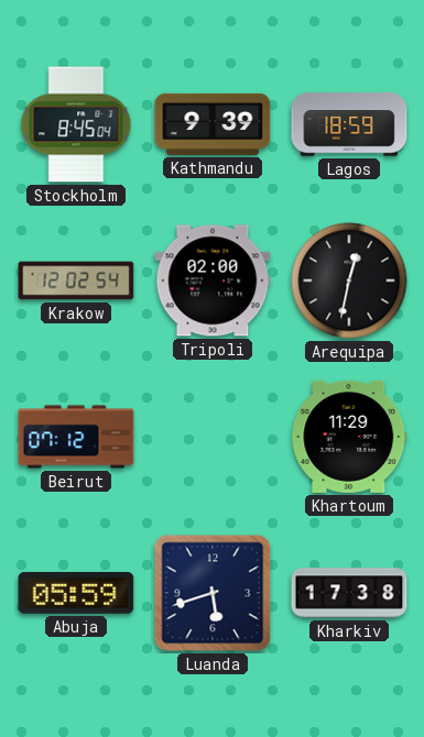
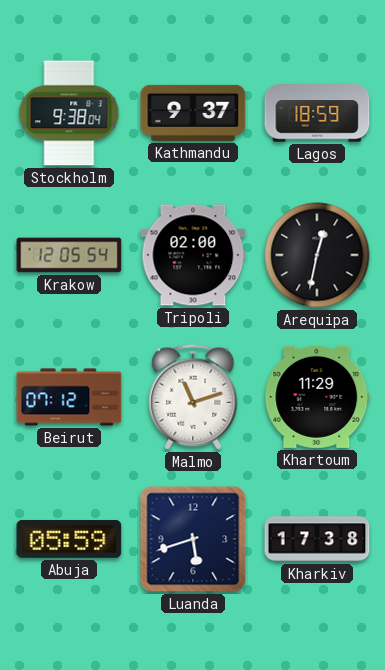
Stockholm: 8:45 -> 9:38
Kathmandu: 9:39 -> 9:37
Krakow: 12:02 -> 12:05
Malmo: none -> 11:12
